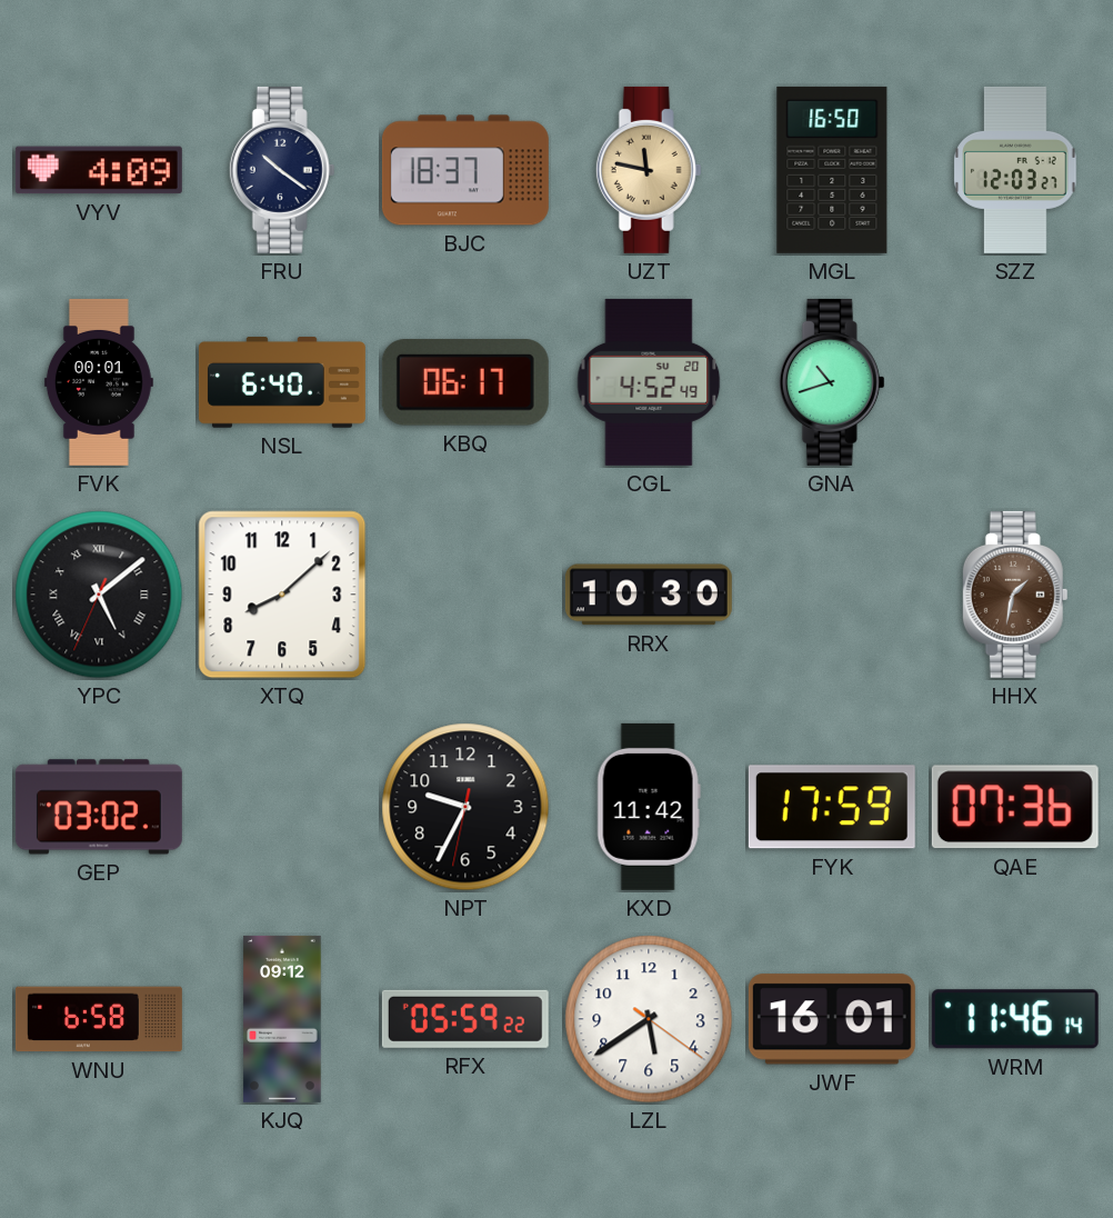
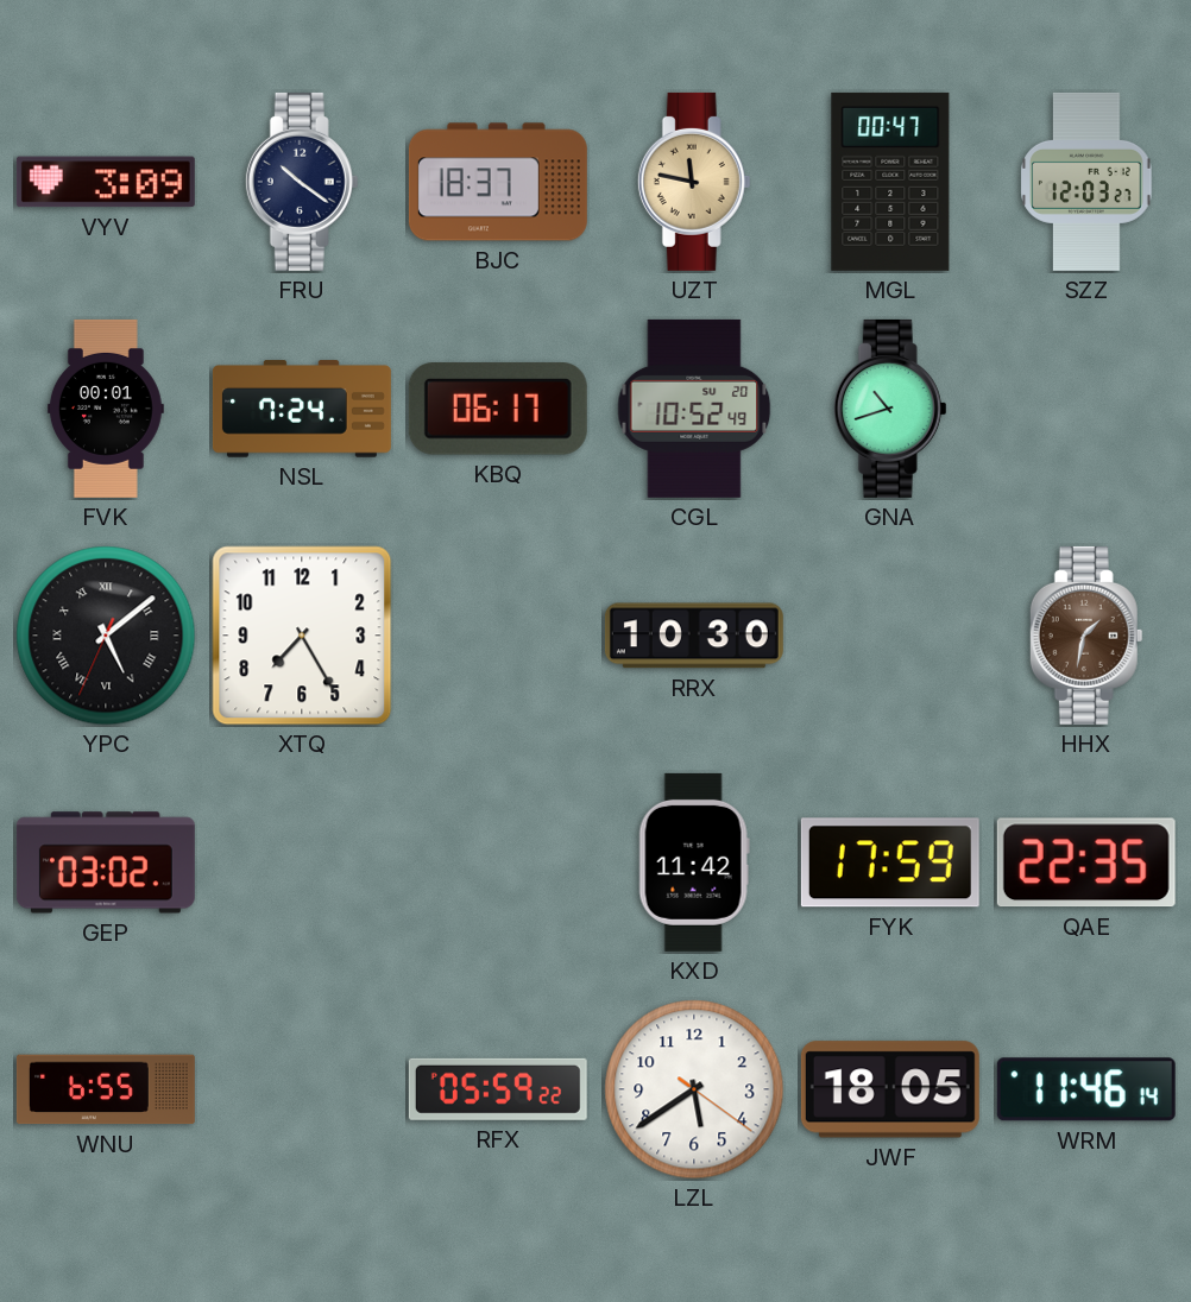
VYV: 4:09 -> 3:09
MGL: 16:50 -> 00:47
NSL: 6:40 -> 7:24
CGL: 4:52 -> 10:52
XTQ: 8:08 -> 7:25
NPT: 9:34 -> none
QAE: 07:36 -> 22:35
WNU: 6:58 -> 6:55
KJQ: 09:12 -> none
JWF: 16:01 -> 18:05
